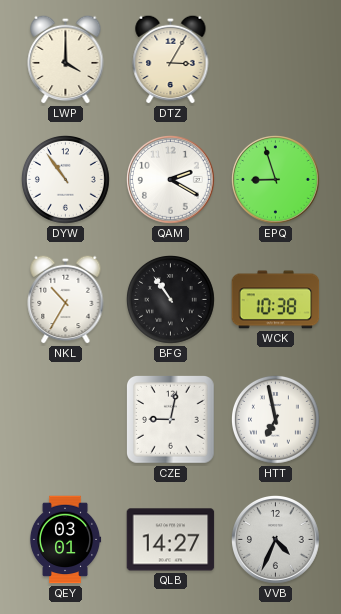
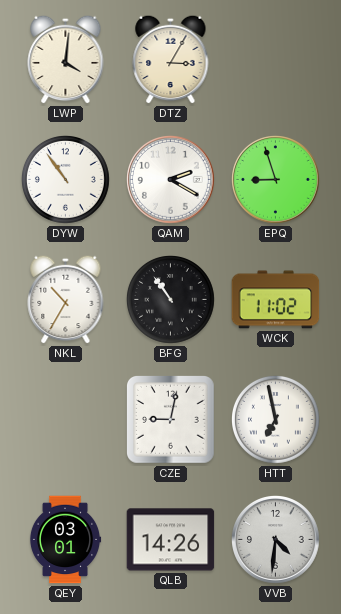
LWP: 4:00 -> 4:01
WCK: 10:38 -> 11:02
QLB: 14:27 -> 14:26
VVB: 4:34 -> 4:31
